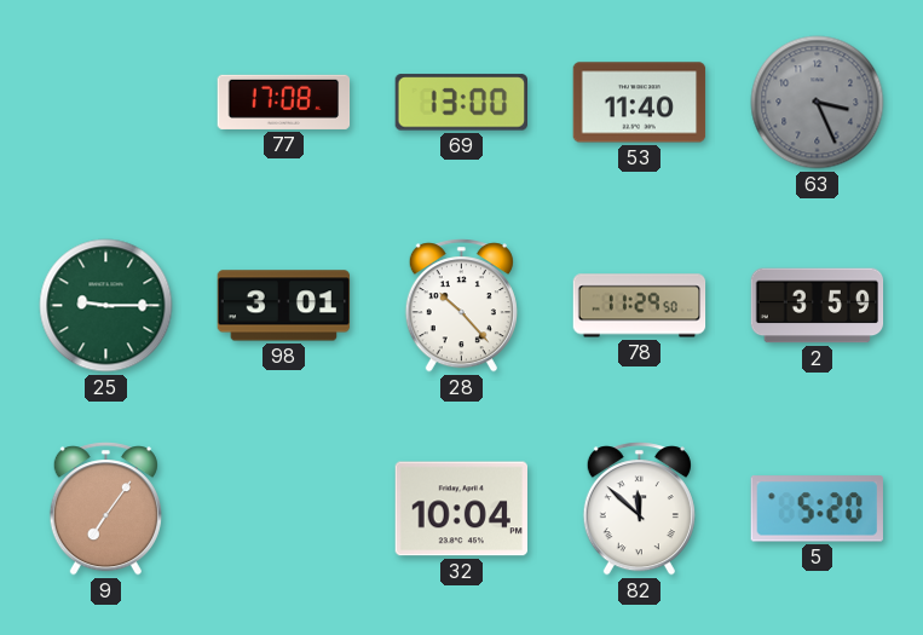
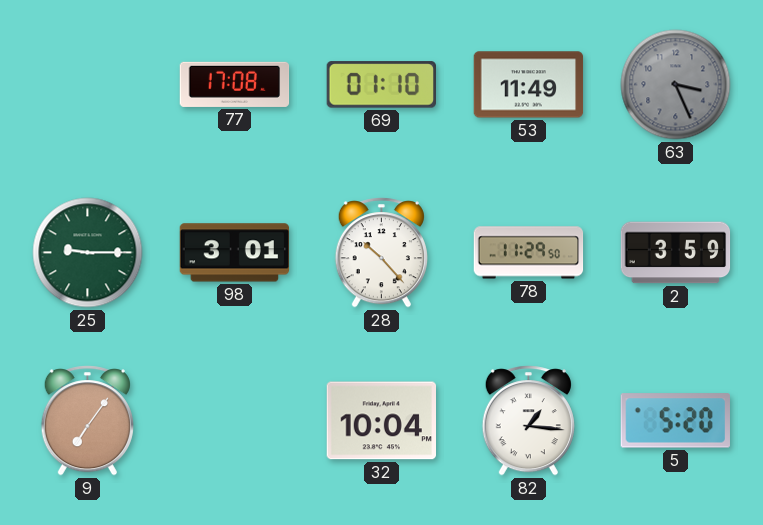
69: 13:00 -> 01:10
53: 11:40 -> 11:49
82: 11:52 -> 1:16
